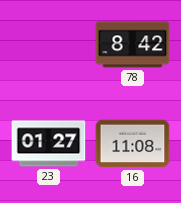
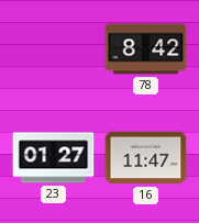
16: 11:08 -> 11:47
